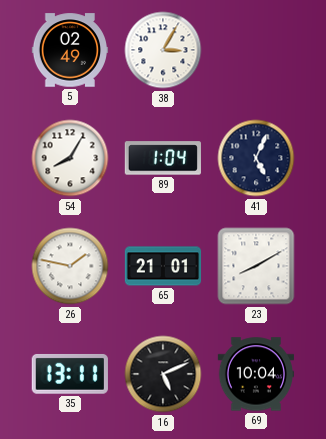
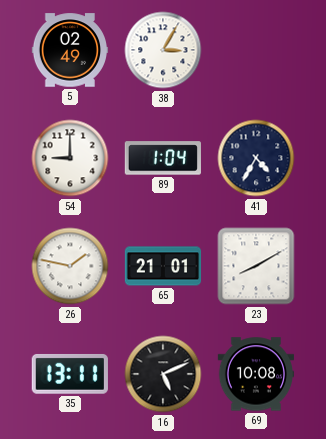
54: 8:05 -> 9:00
41: 5:04 -> 4:35
69: 10:04 -> 10:08
